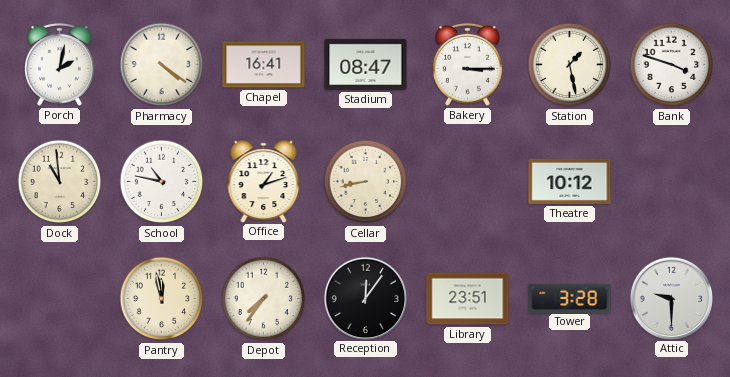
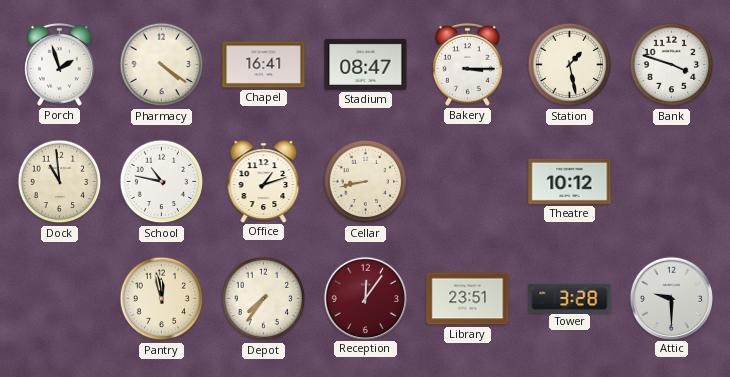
Porch: 2:02 -> 1:57
Reception dial: black -> burgundy
